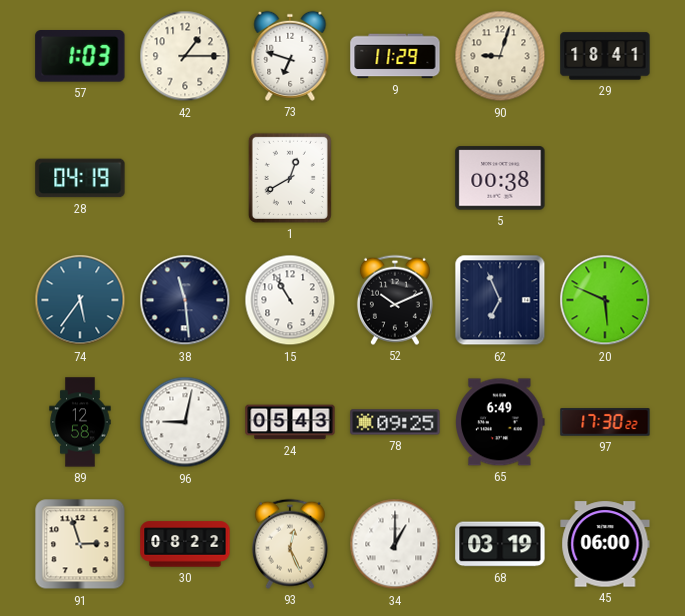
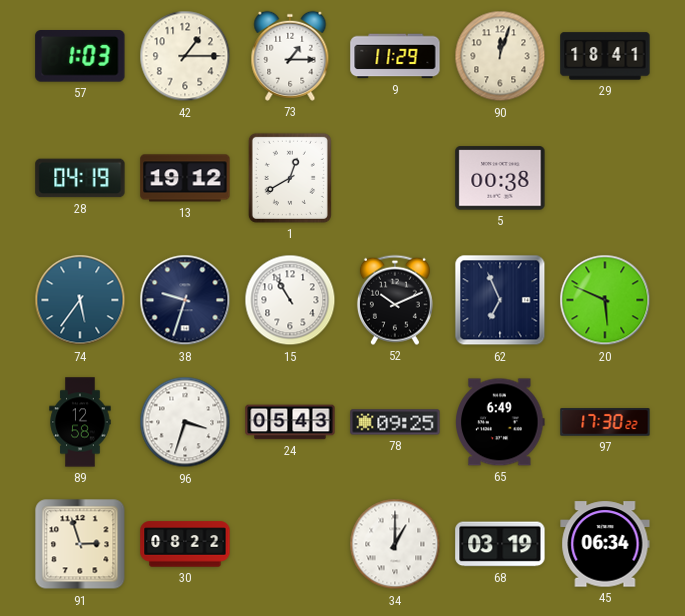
73: 6:48 -> 1:15
90: 9:03 -> 12:03
13: none -> 19:12
38: 11:29 -> 9:33
96: 9:02 -> 3:33
93: 12:26 -> none
45: 06:00 -> 06:34
